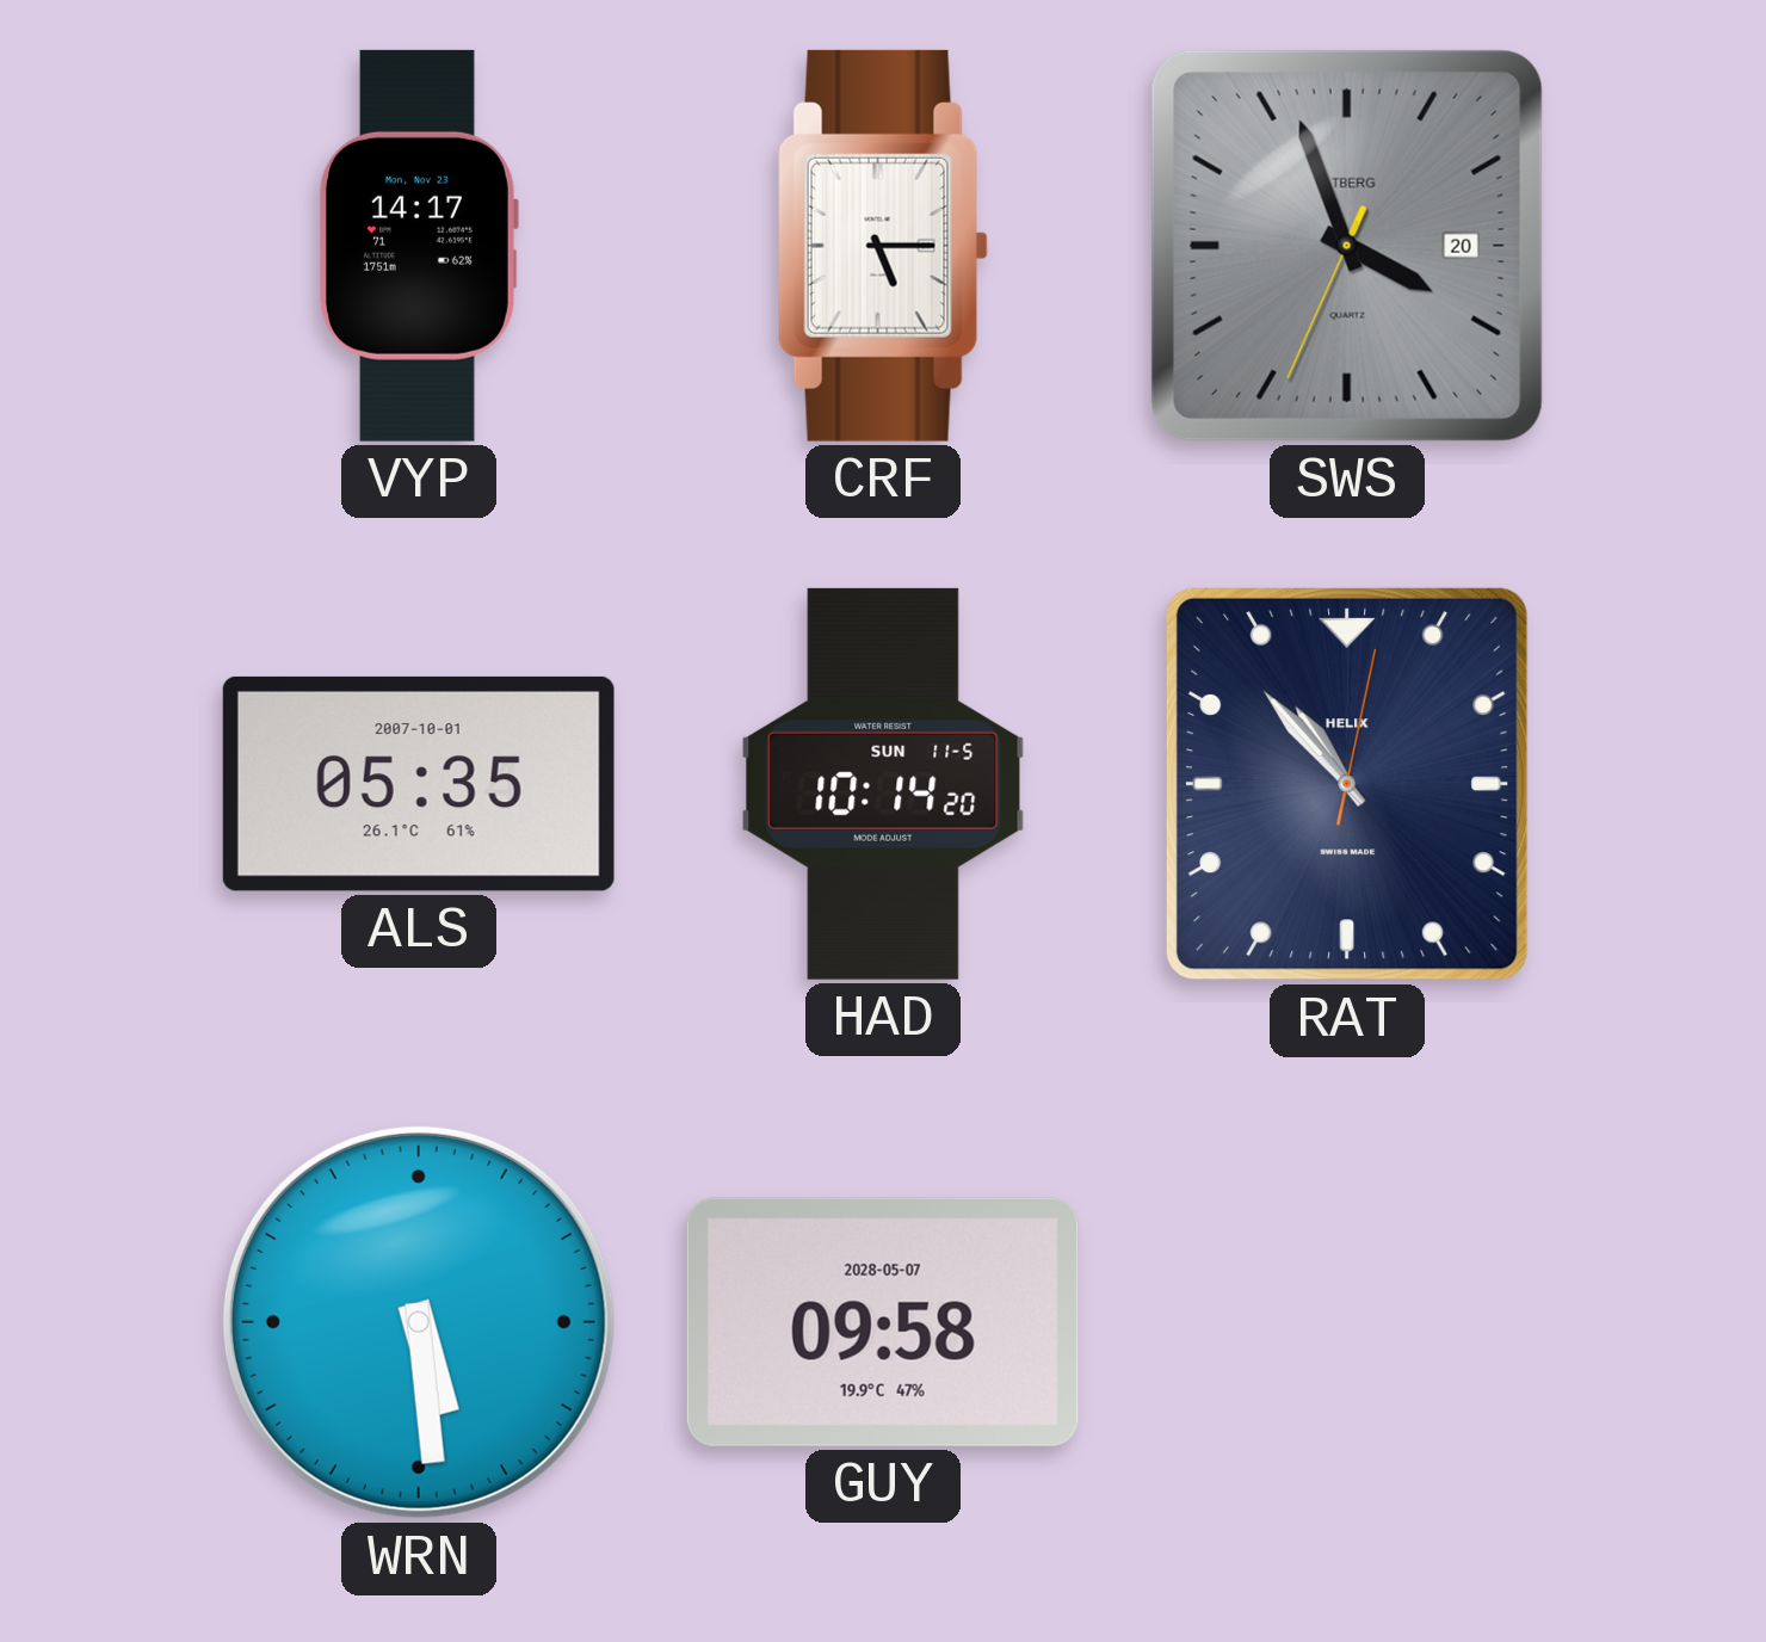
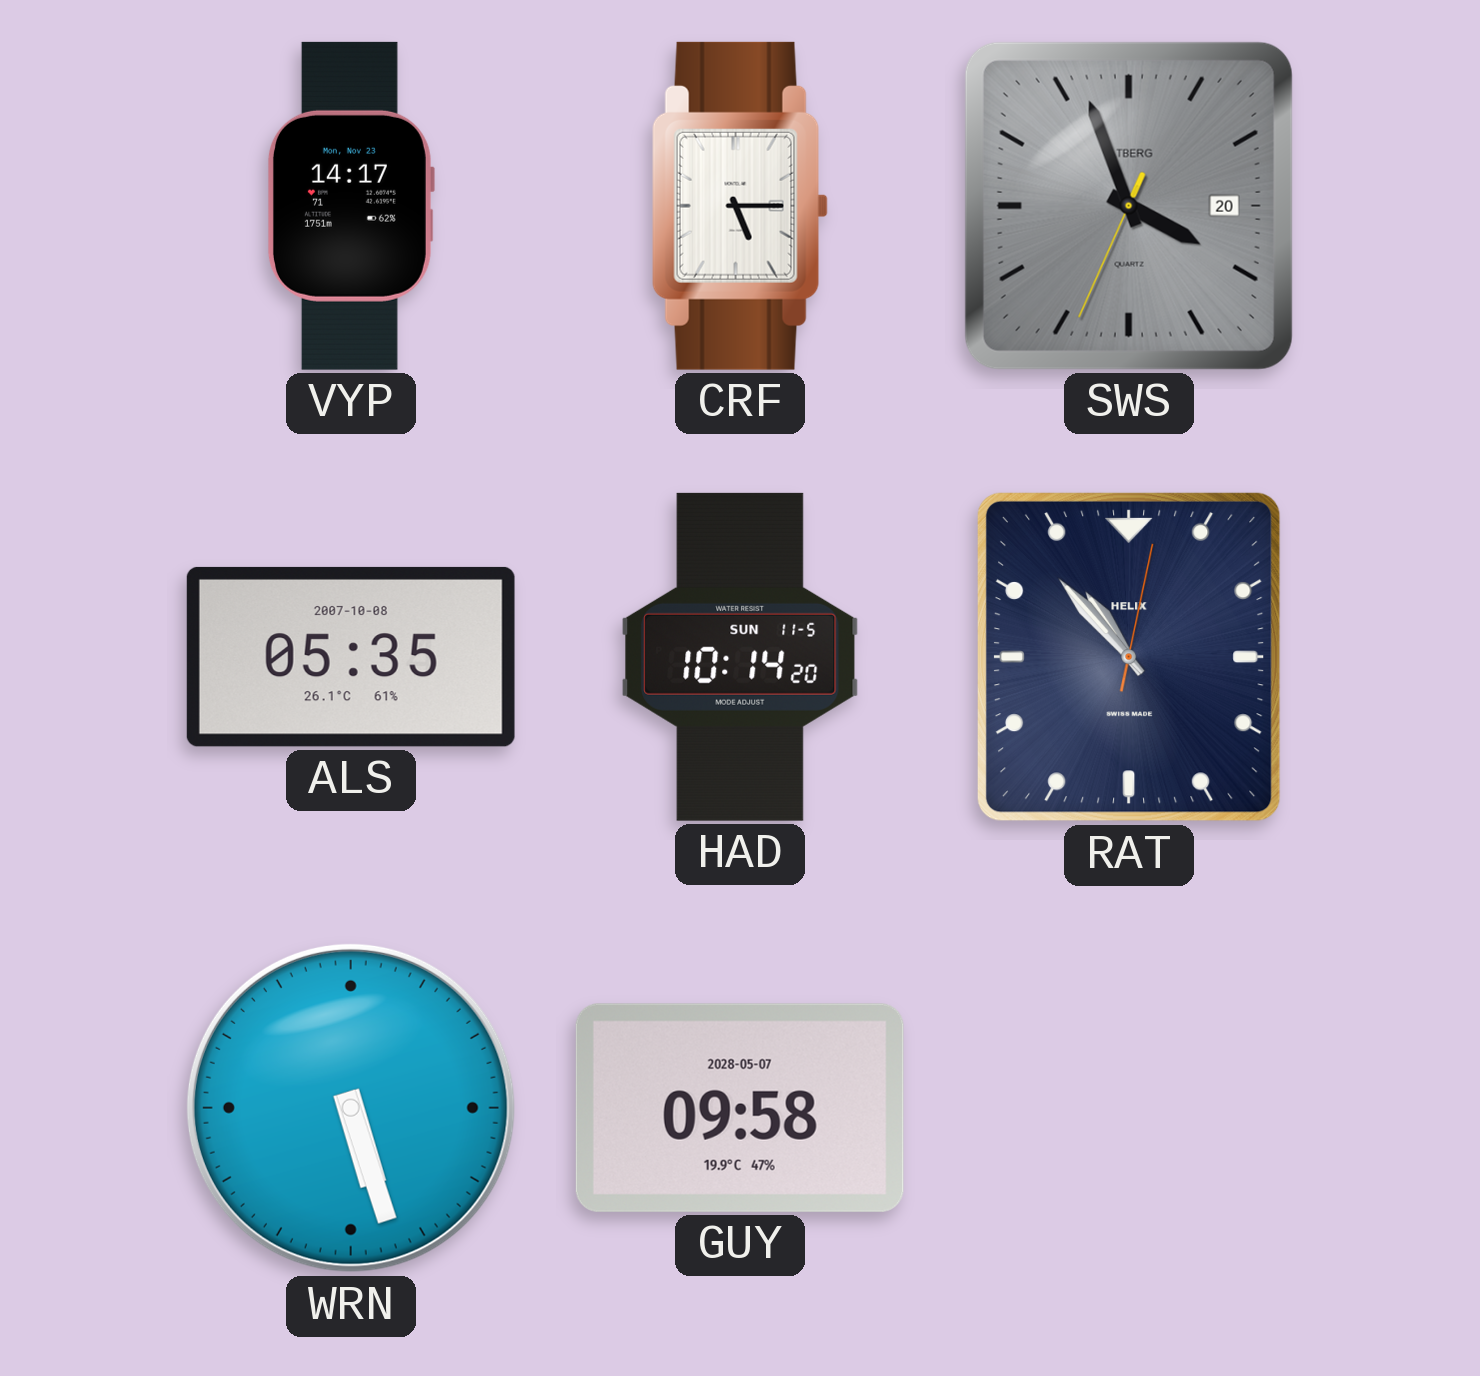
ALS date: 2007-10-01 -> 2007-10-08
WRN: 5:29 -> 5:27
